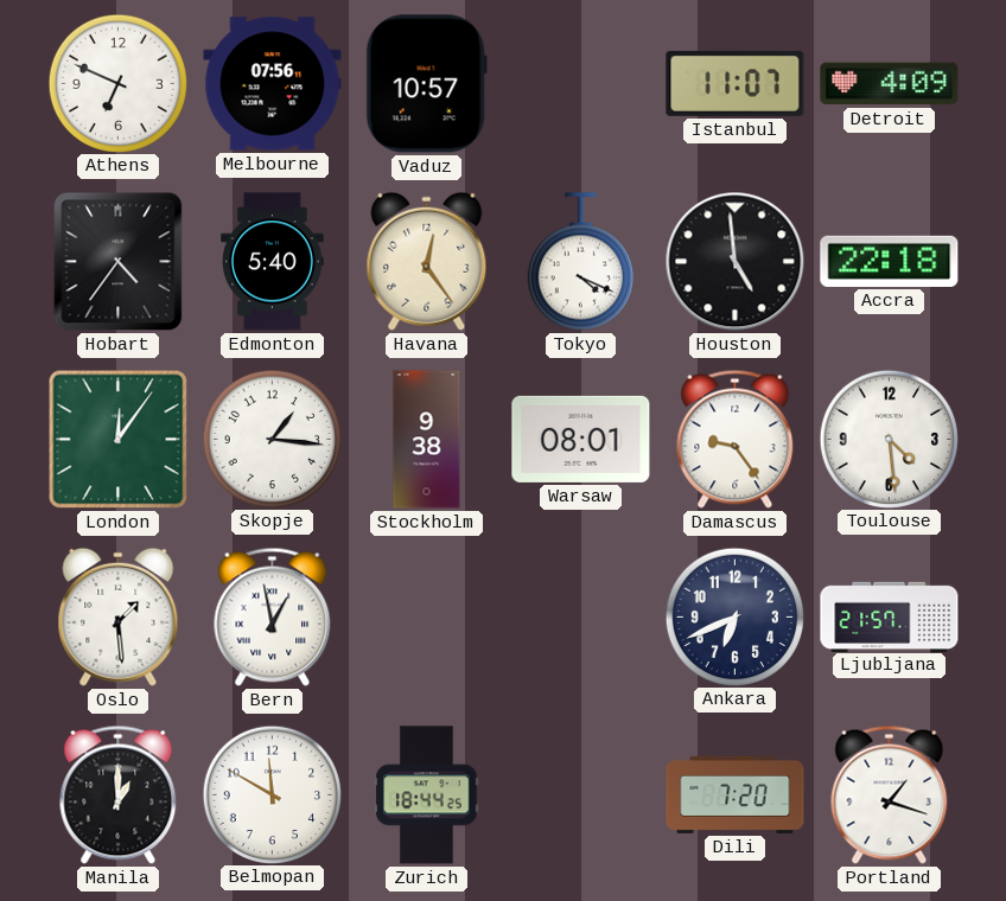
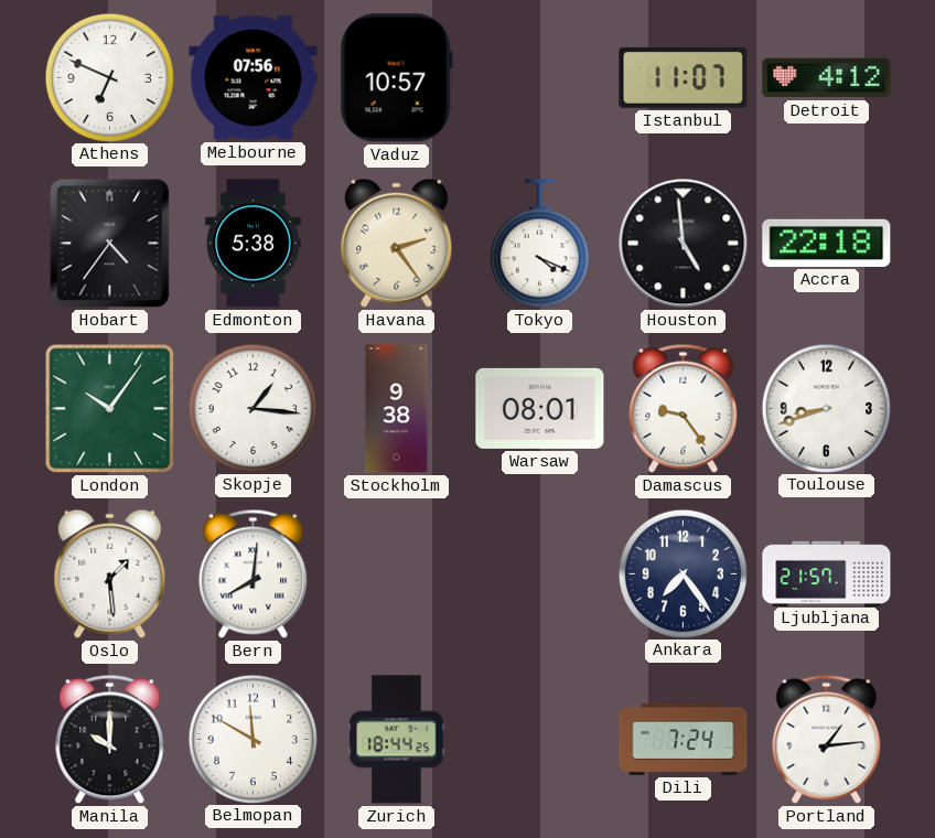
Detroit: 4:09 -> 4:12
Edmonton: 5:40 -> 5:38
Havana: 12:24 -> 2:24
London: 12:06 -> 10:06
Toulouse: 4:29 -> 8:42
Bern: 12:58 -> 8:01
Ankara: 6:41 -> 7:24
Manila: 1:00 -> 10:00
Dili: 7:20 -> 7:24
Portland: 1:18 -> 1:14
